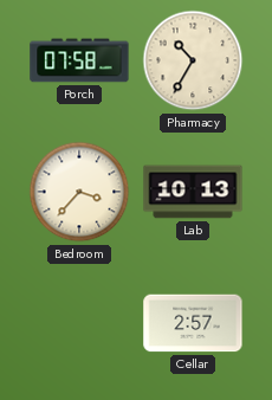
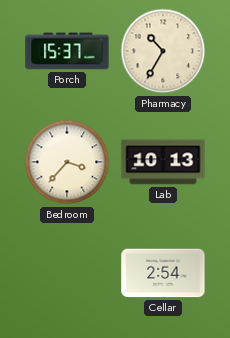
Porch: 07:58 -> 15:37
Cellar: 2:57 -> 2:54
